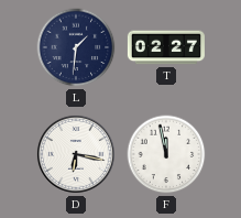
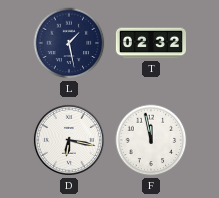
L: 1:31 -> 1:28
T: 02:27 -> 02:32
